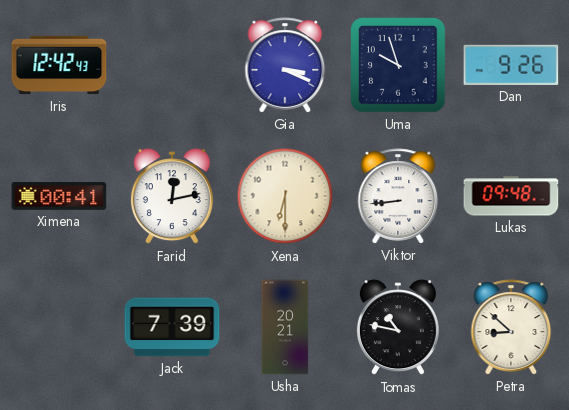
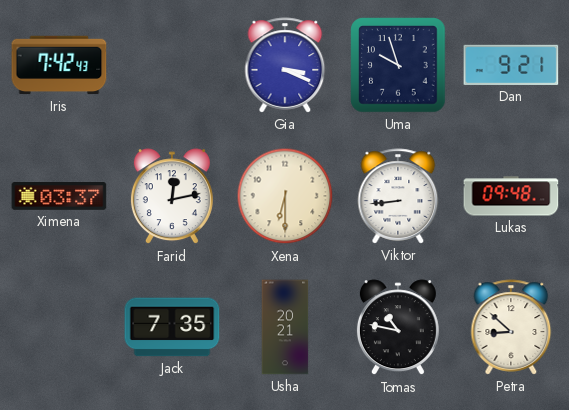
Iris: 12:42 -> 7:42
Dan: 9:26 -> 9:21
Ximena: 00:41 -> 03:37
Jack: 7:39 -> 7:35
